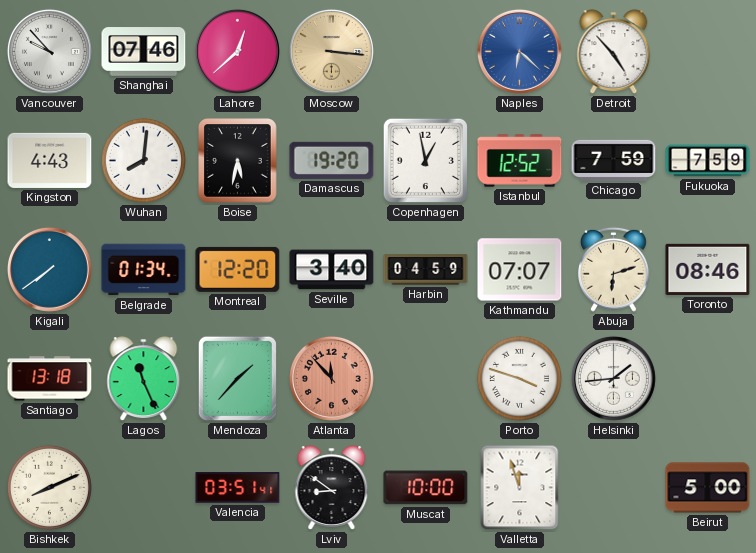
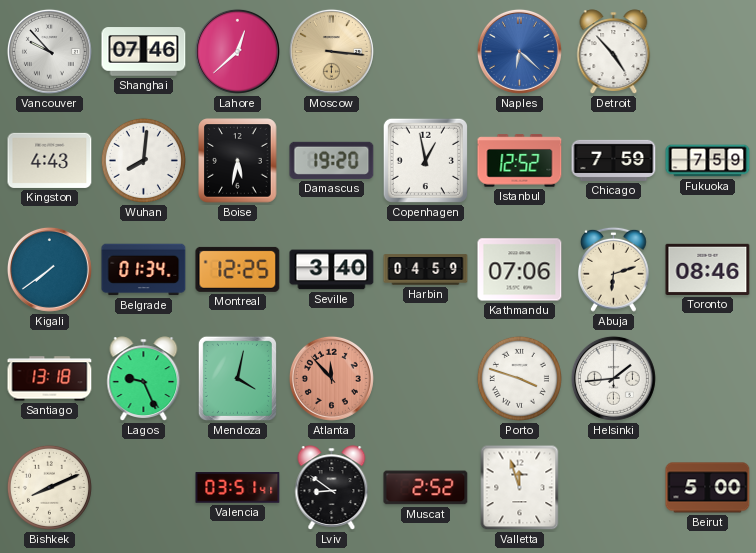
Montreal: 12:20 -> 12:25
Kathmandu: 07:07 -> 07:06
Lagos: 11:26 -> 9:26
Mendoza: 1:37 -> 4:02
Muscat: 10:00 -> 2:52
